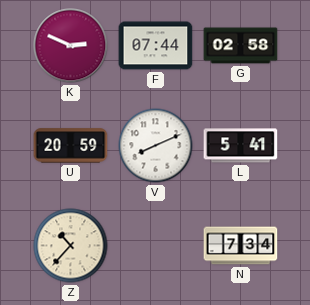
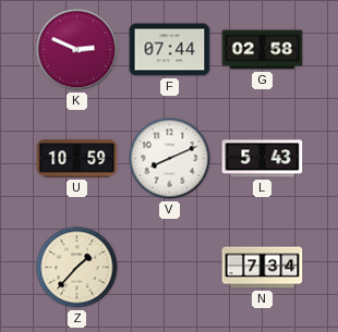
U: 20:59 -> 10:59
L: 5:41 -> 5:43
Z: 10:37 -> 1:37
